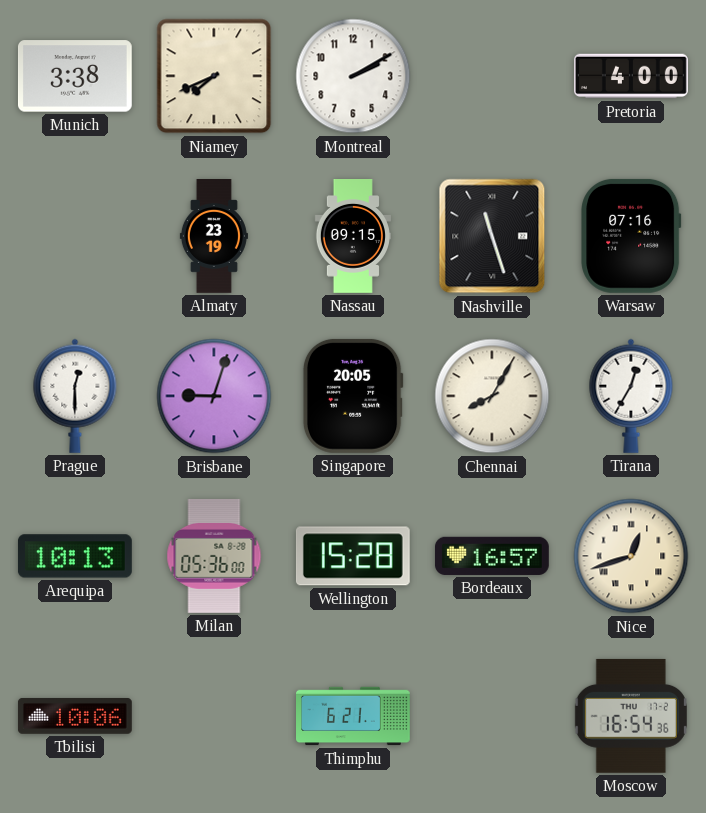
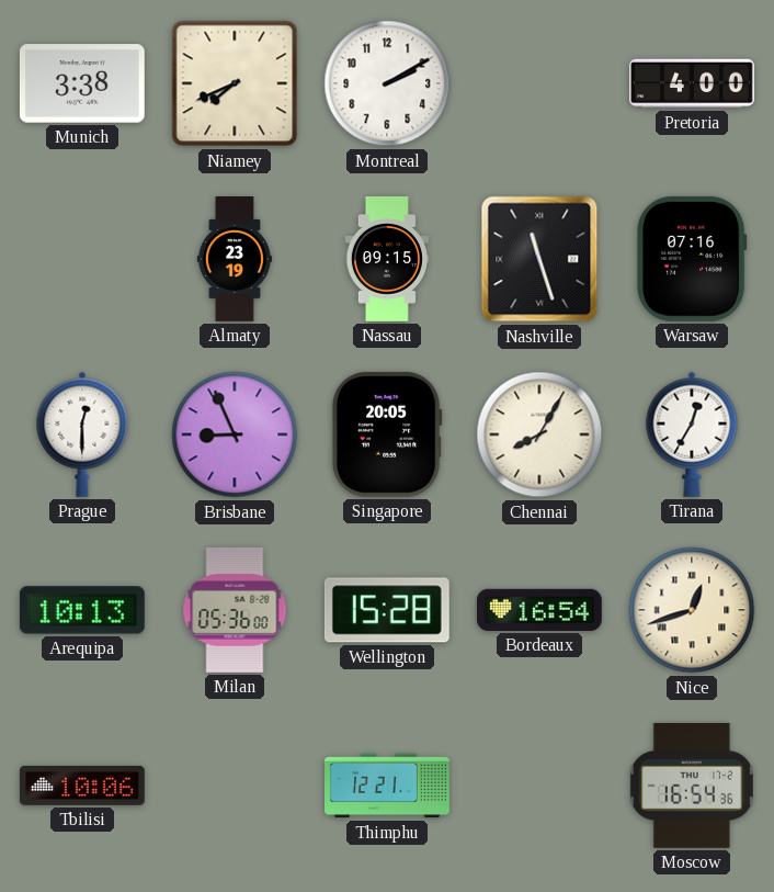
Brisbane: 9:03 -> 8:56
Bordeaux: 16:57 -> 16:54
Thimphu: 6:21 -> 12:21
